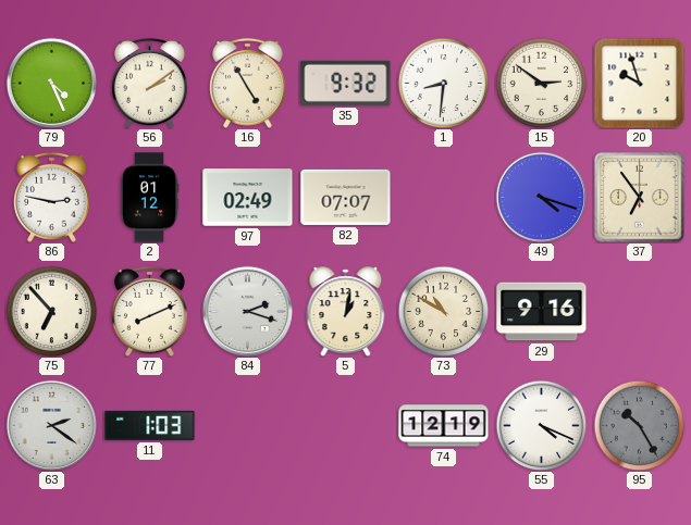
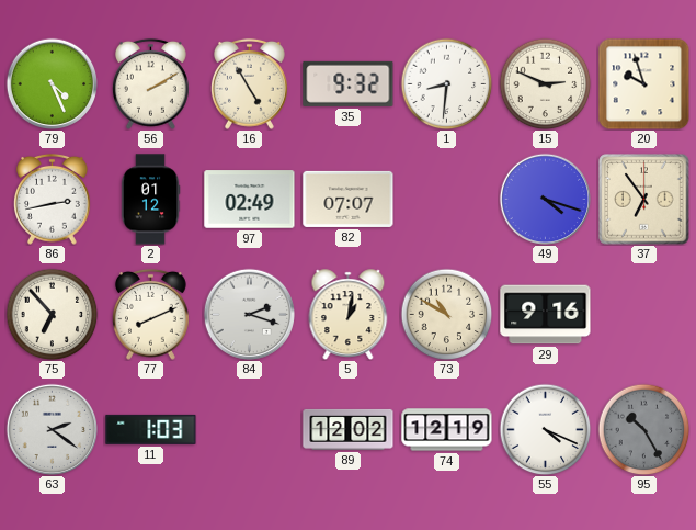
56: 2:09 -> 2:10
15: 2:51 -> 2:49
86: 2:47 -> 2:43
89: none -> 12:02
